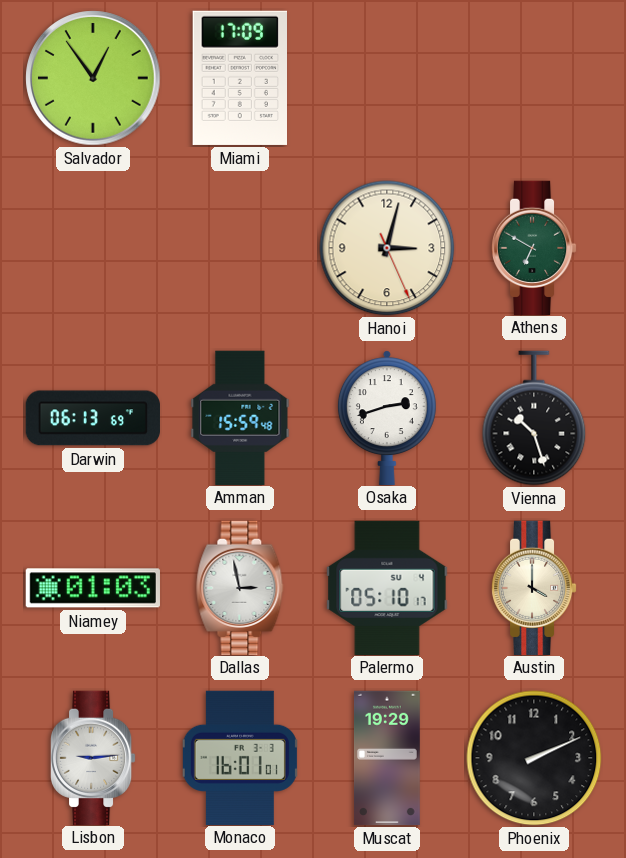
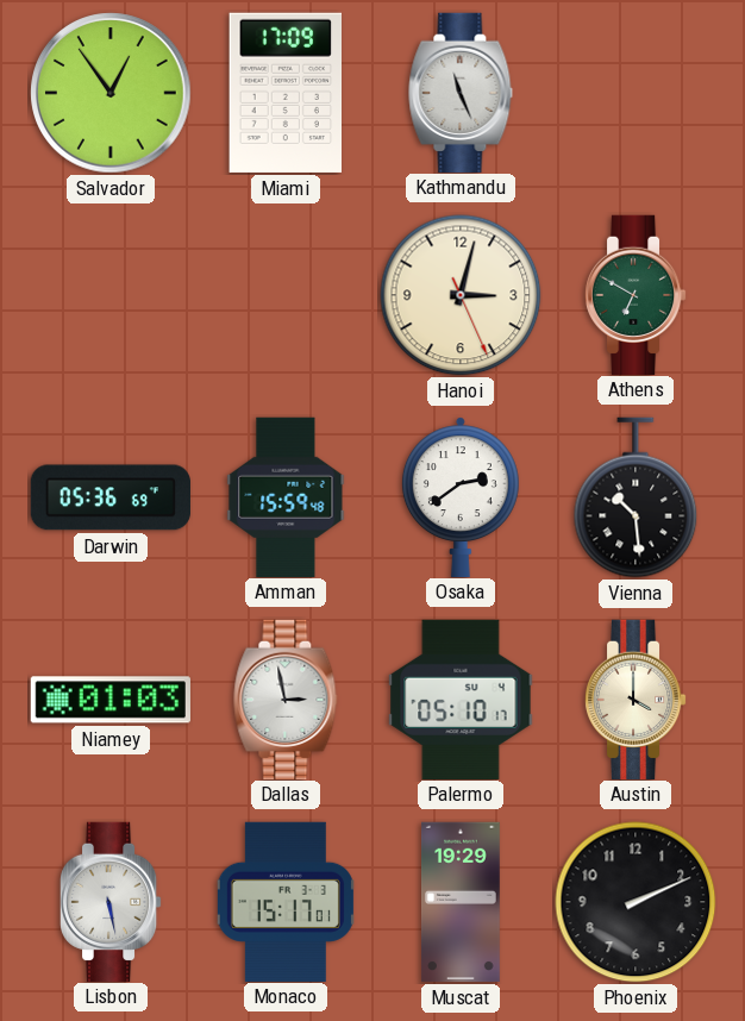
Kathmandu: none -> 11:26
Darwin: 06:13 -> 05:36
Osaka: 2:42 -> 2:39
Vienna: 10:27 -> 10:29
Lisbon: 9:14 -> 5:28
Monaco: 16:01 -> 15:17
